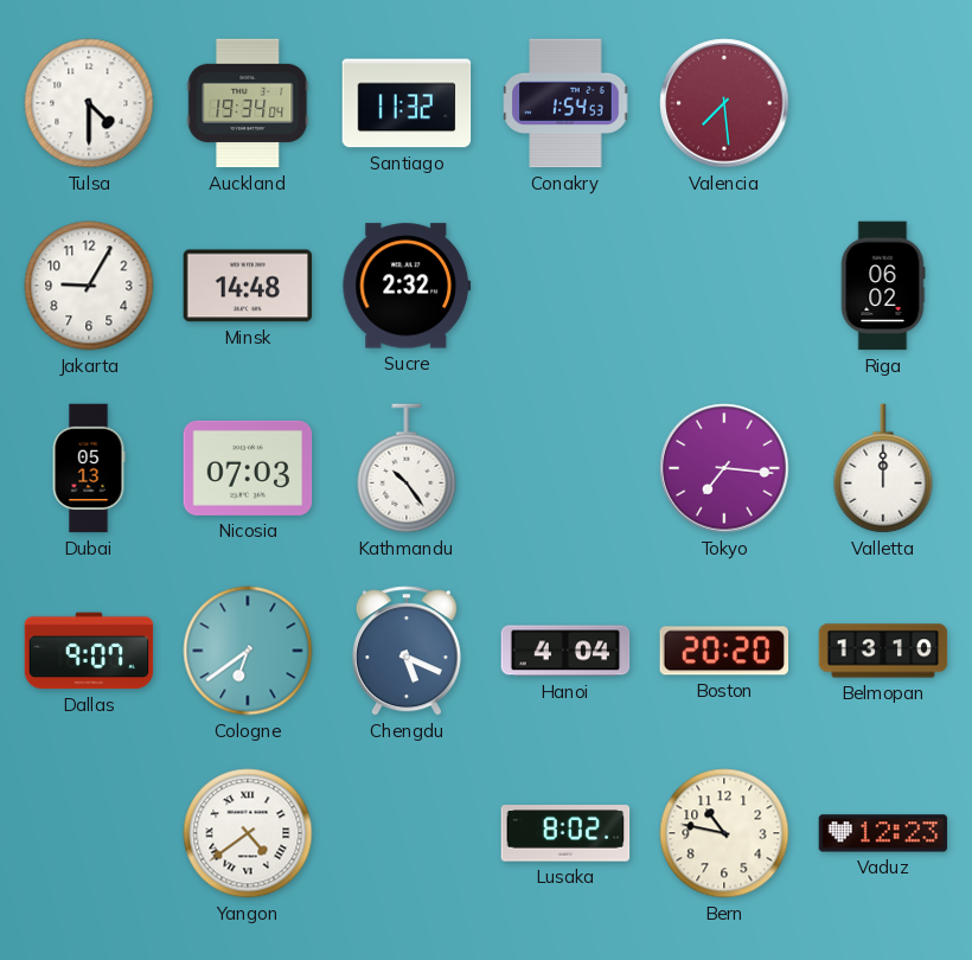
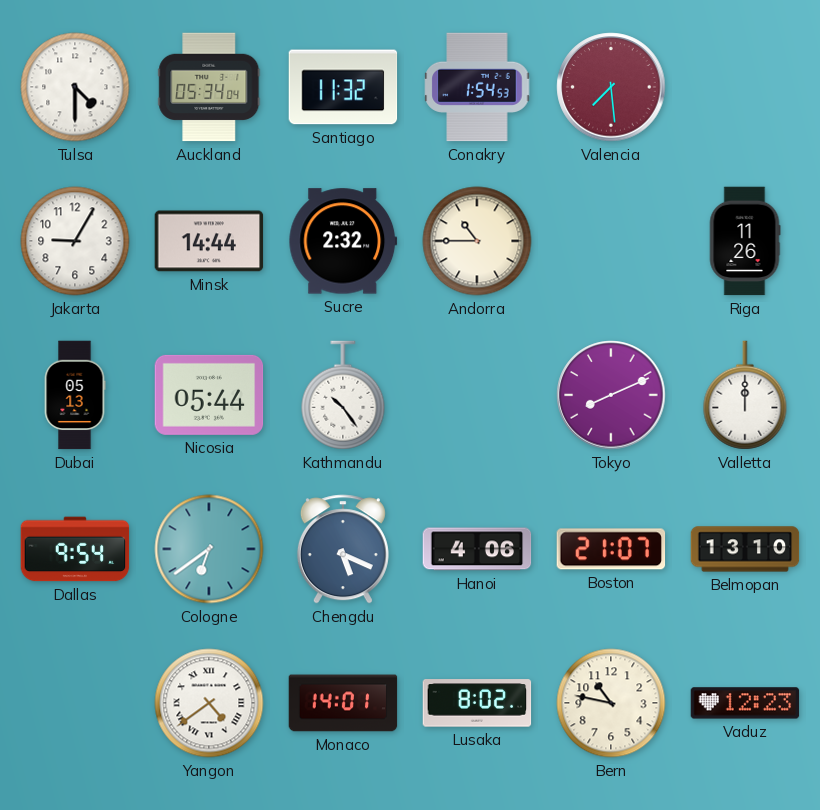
Auckland: 19:34 -> 05:34
Minsk: 14:48 -> 14:44
Andorra: none -> 10:45
Riga: 06:02 -> 11:26
Nicosia: 07:03 -> 05:44
Tokyo: 7:16 -> 8:11
Dallas: 9:07 -> 9:54
Hanoi: 4:04 -> 4:06
Boston: 20:20 -> 21:07
Monaco: none -> 14:01
